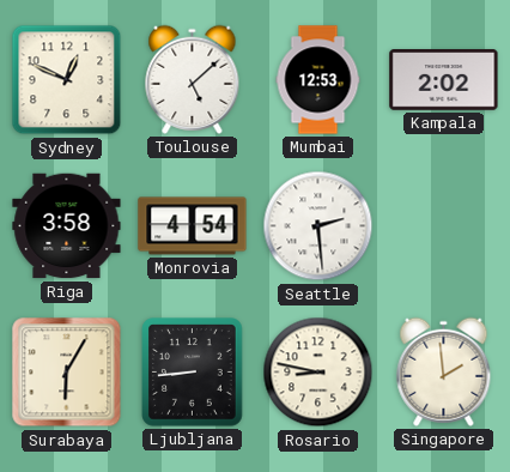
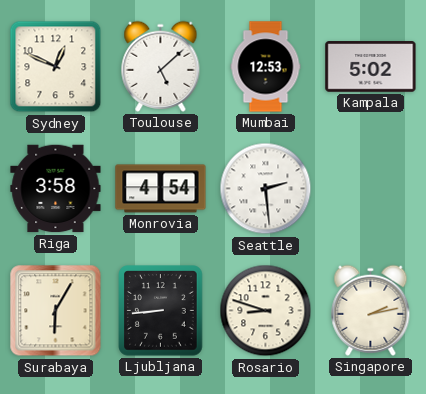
Kampala: 2:02 -> 5:02
Rosario: 8:47 -> 8:48
Singapore: 1:59 -> 2:13
